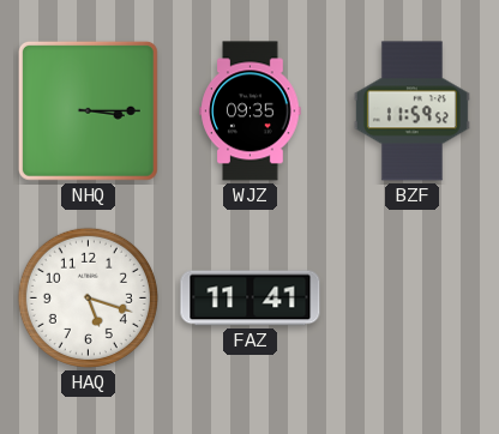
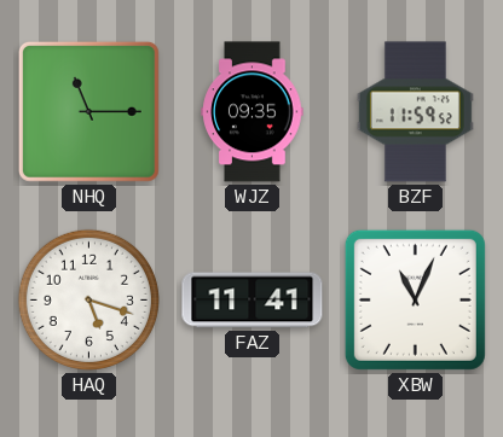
NHQ: 3:15 -> 11:15
XBW: none -> 11:04
